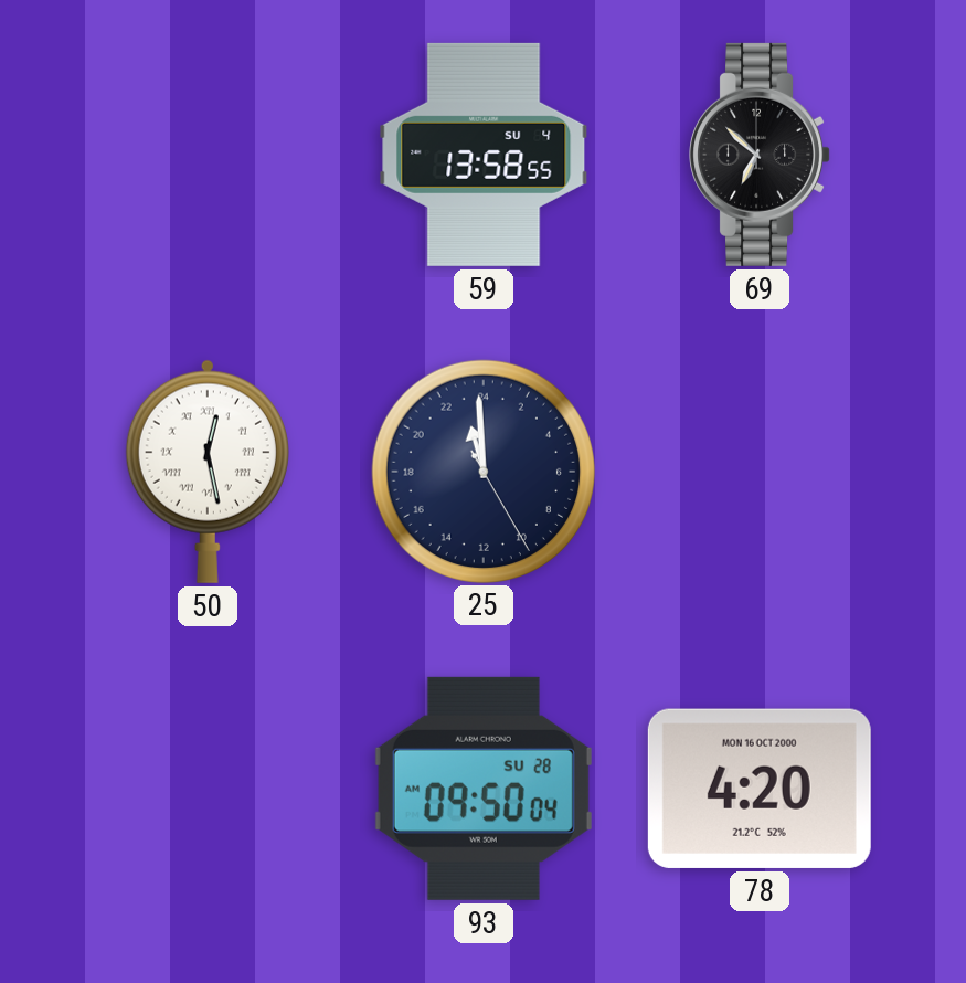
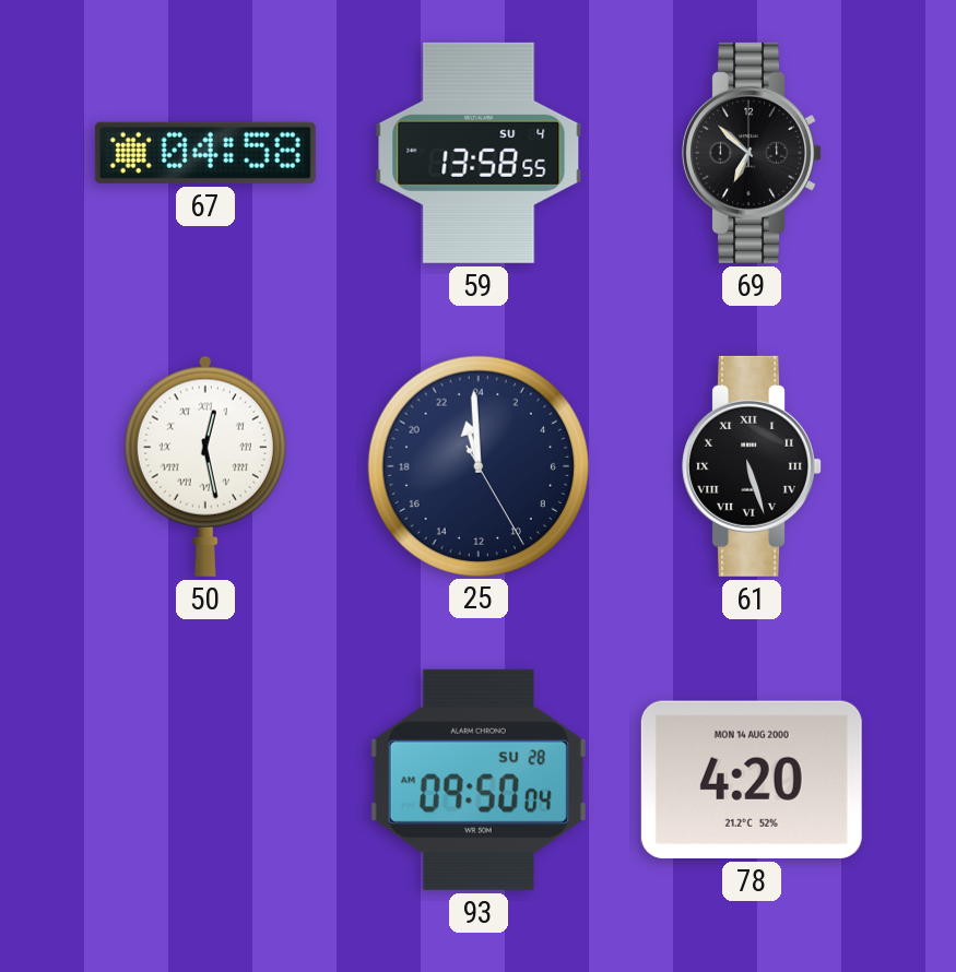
67: none -> 04:58
61: none -> 5:27
78 date: MON 16 OCT 2000 -> MON 14 AUG 2000
